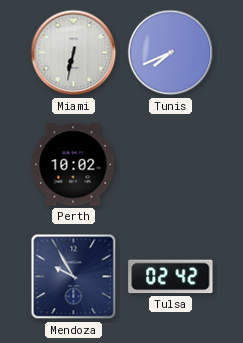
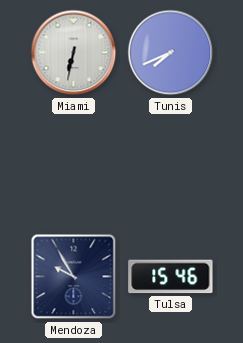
Perth: 10:02 -> none
Tulsa: 02:42 -> 15:46
